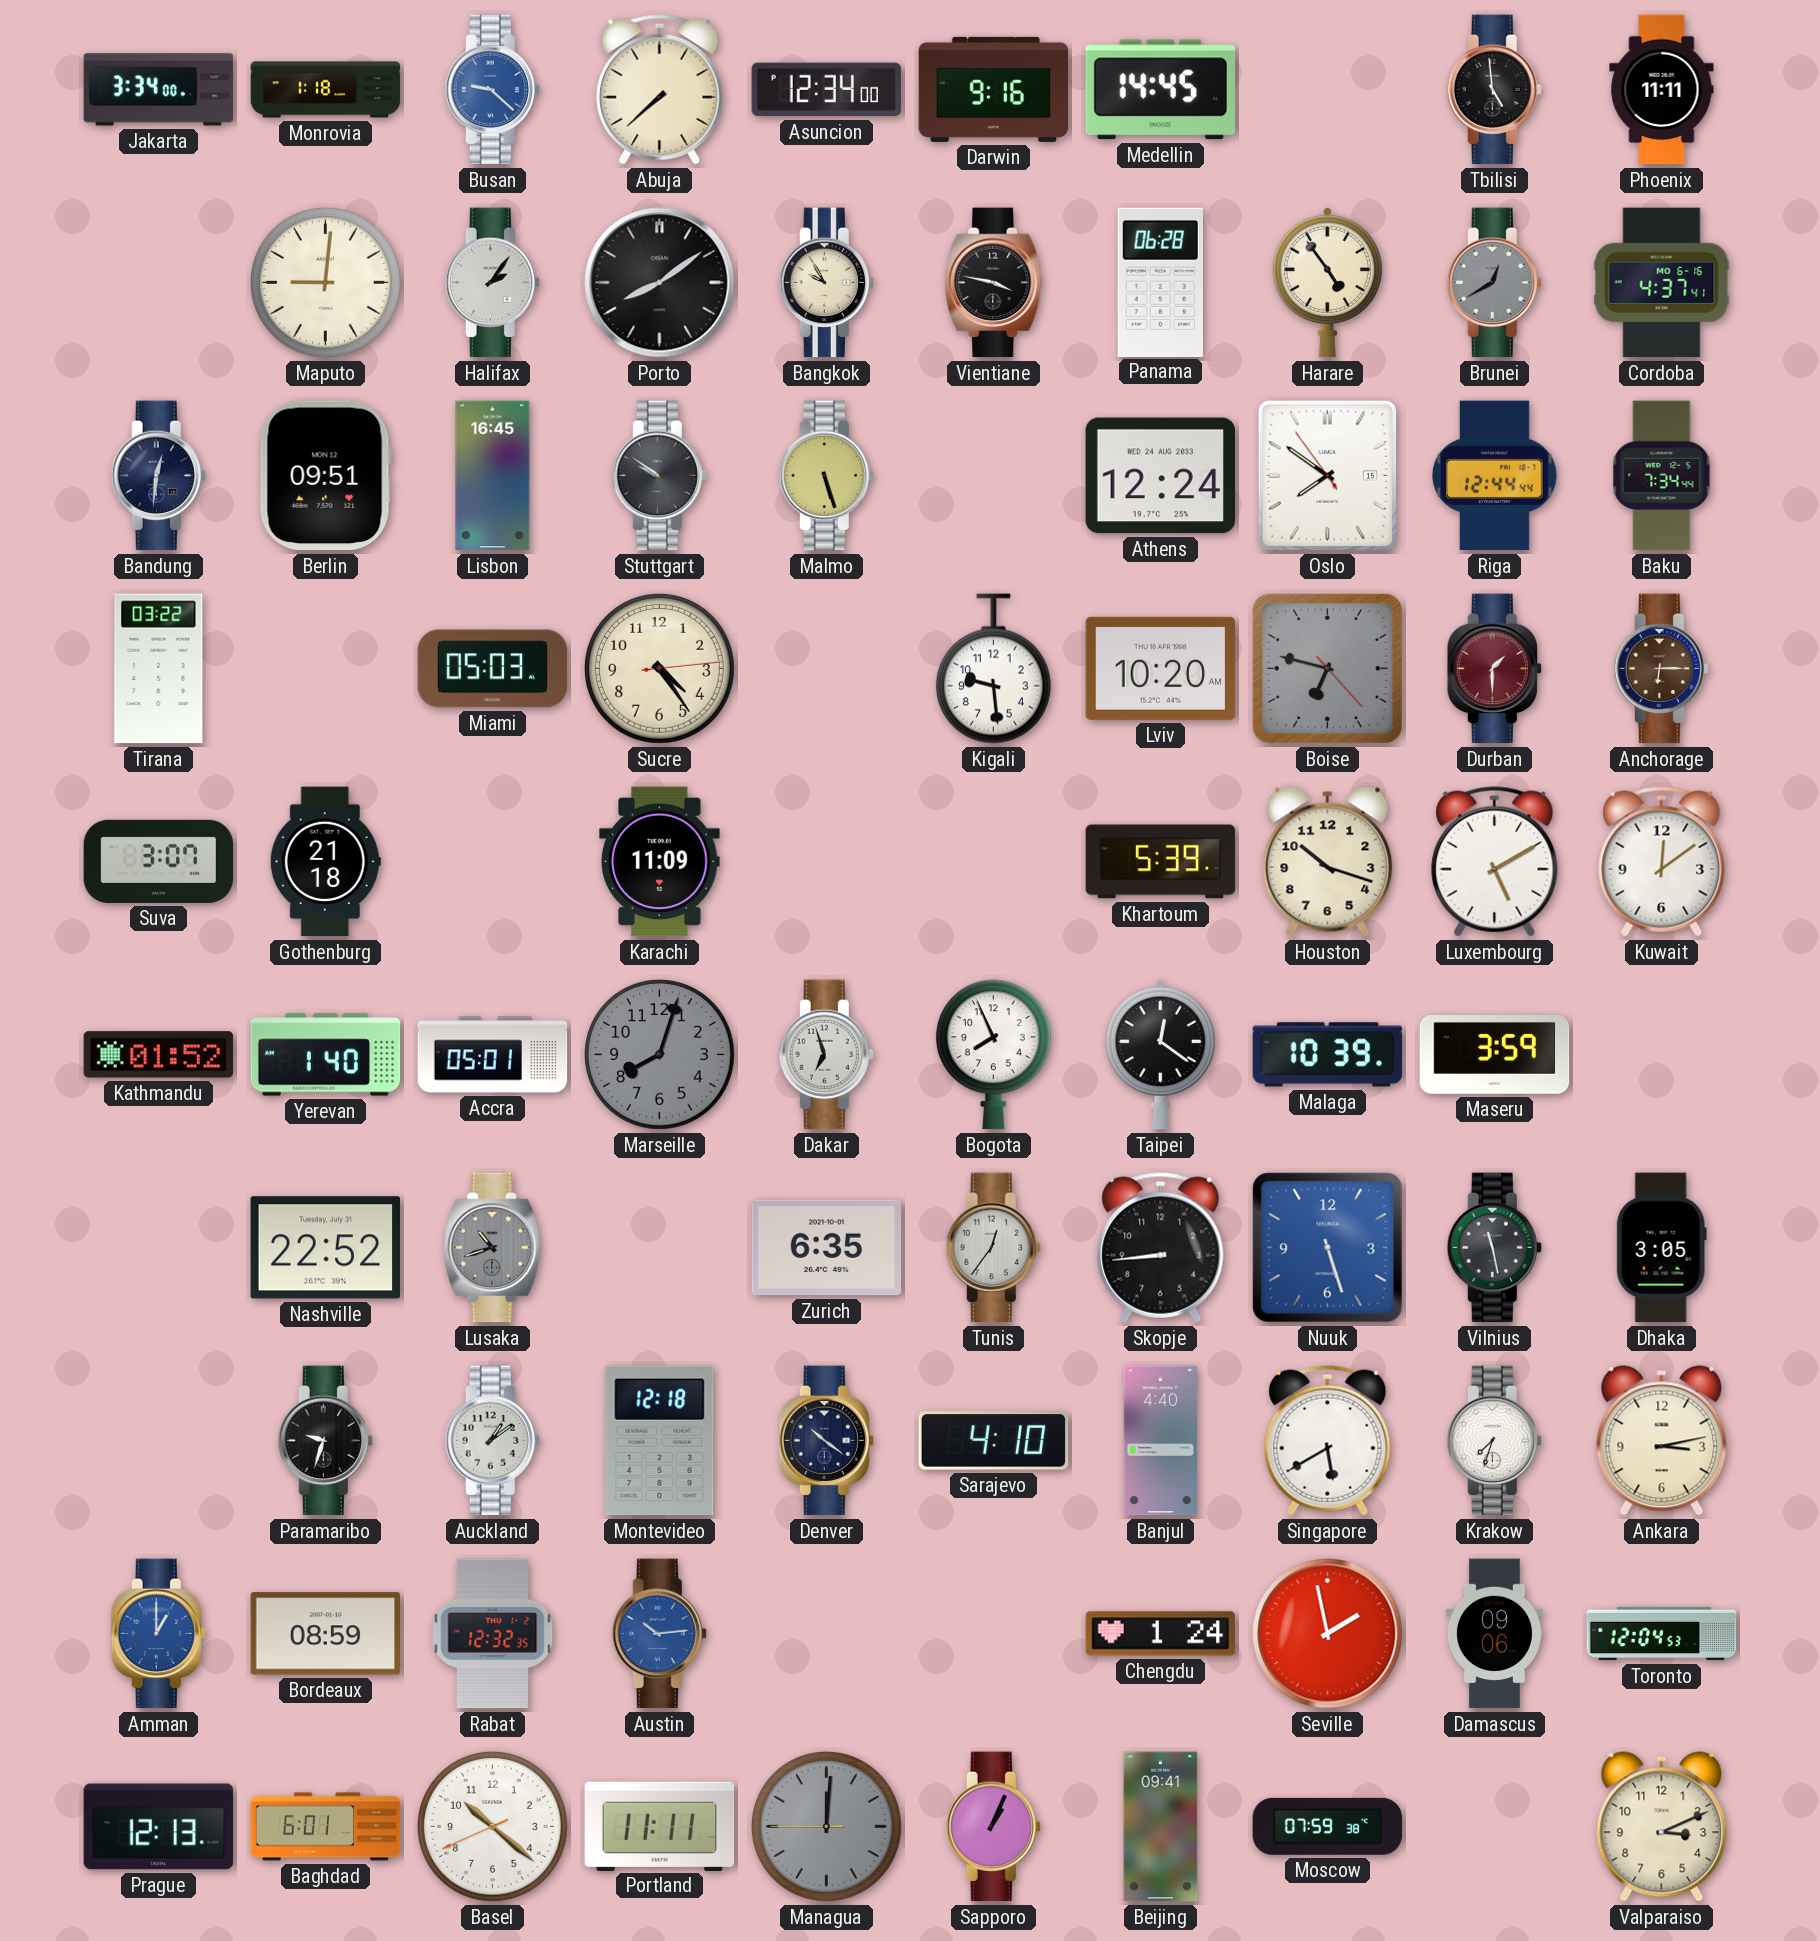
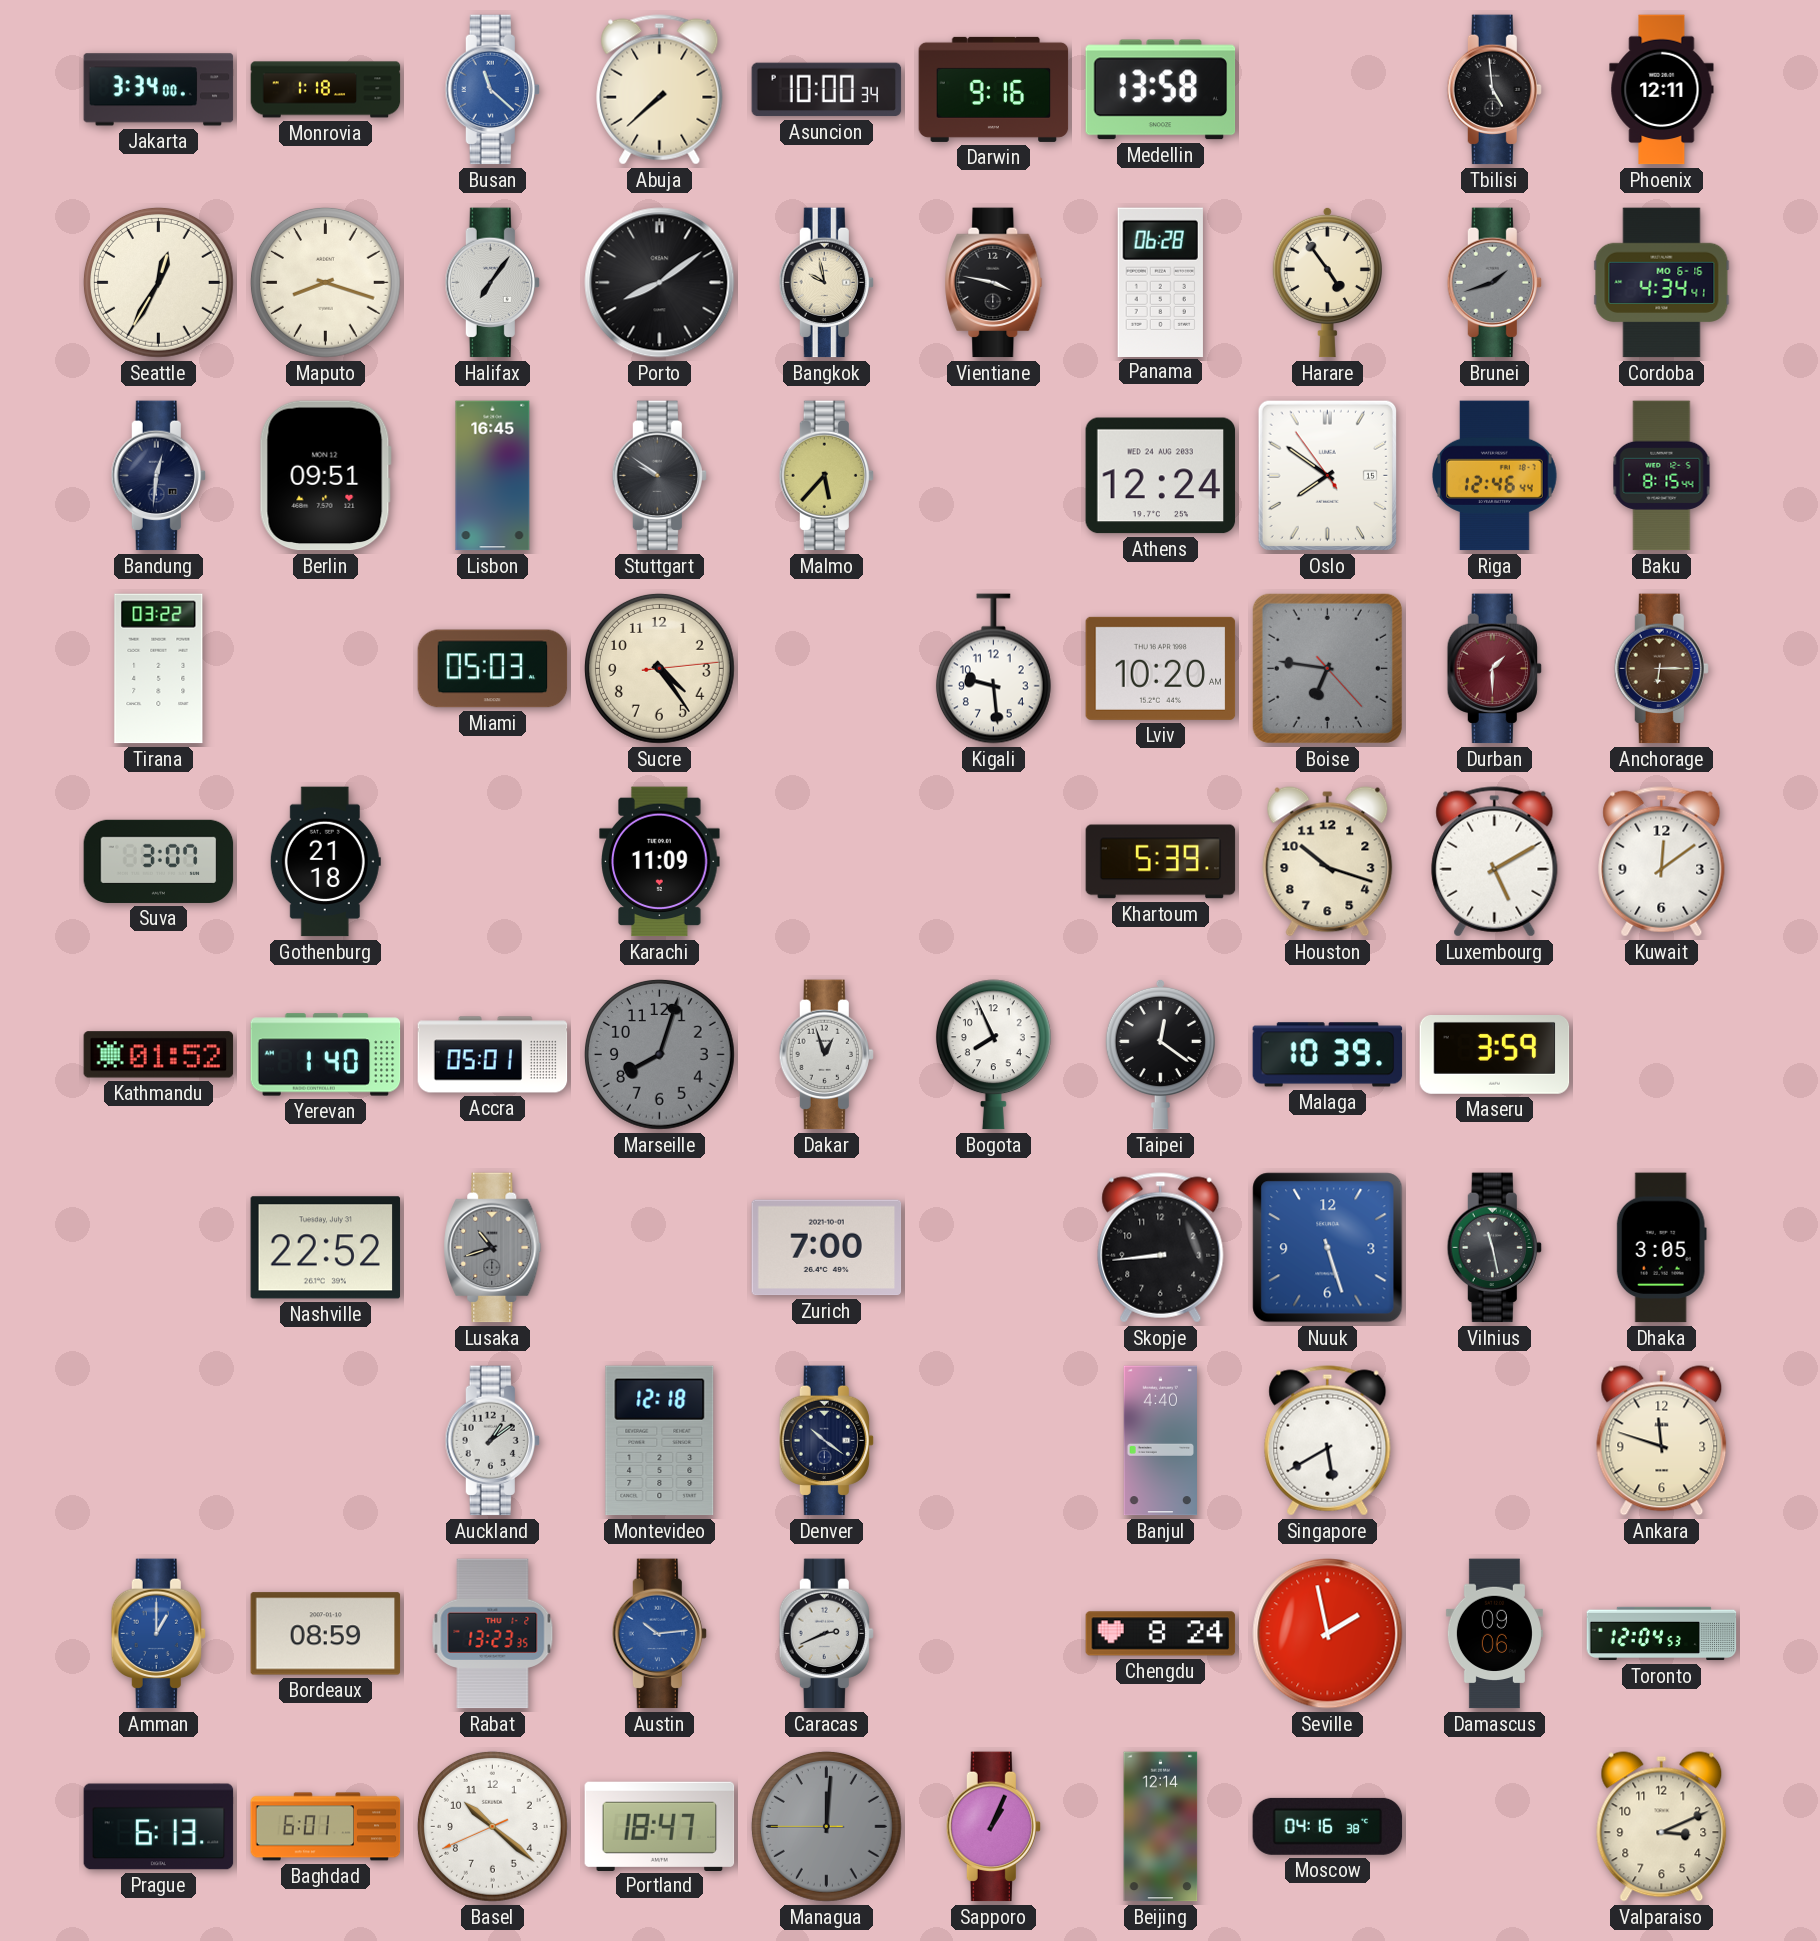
Busan: 9:22 -> 11:22
Asuncion: 12:34 -> 10:00
Medellin: 14:45 -> 13:58
Phoenix: 11:11 -> 12:11
Seattle: none -> 12:35
Maputo: 9:01 -> 8:18
Halifax: 2:06 -> 7:06
Bangkok: 9:55 -> 9:58
Brunei: 12:40 -> 1:42
Cordoba: 4:37 -> 4:34
Malmo: 5:27 -> 5:37
Riga: 12:44 -> 12:46
Baku: 7:34 -> 8:15
Boise: 6:47 -> 6:46
Dakar: 6:57 -> 12:57
Zurich: 6:35 -> 7:00
Tunis: 12:36 -> none
Paramaribo: 9:33 -> none
Sarajevo: 4:10 -> none
Krakow: 7:33 -> none
Ankara: 3:13 -> 11:48
Rabat: 12:32 -> 13:23
Caracas: none -> 2:41
Chengdu: 1:24 -> 8:24
Prague: 12:13 -> 6:13
Portland: 11:11 -> 18:47
Beijing: 09:41 -> 12:14
Moscow: 07:59 -> 04:16
